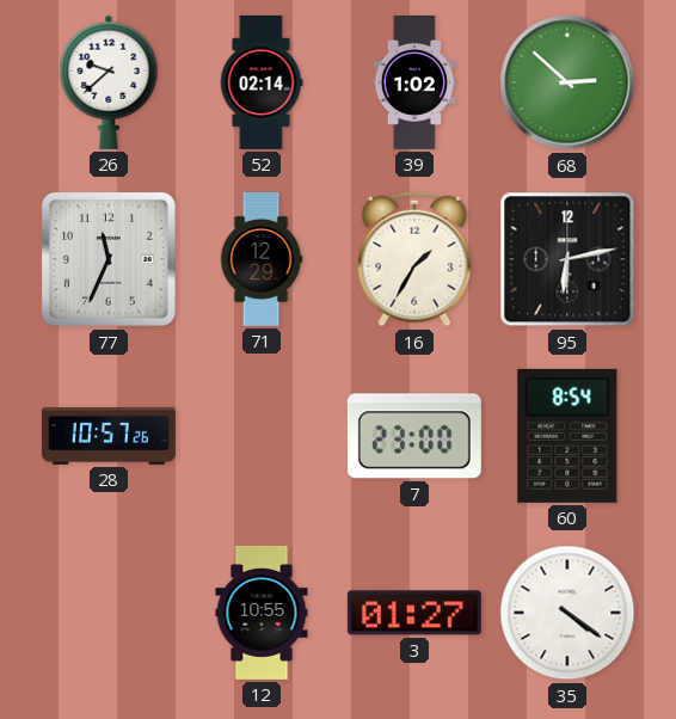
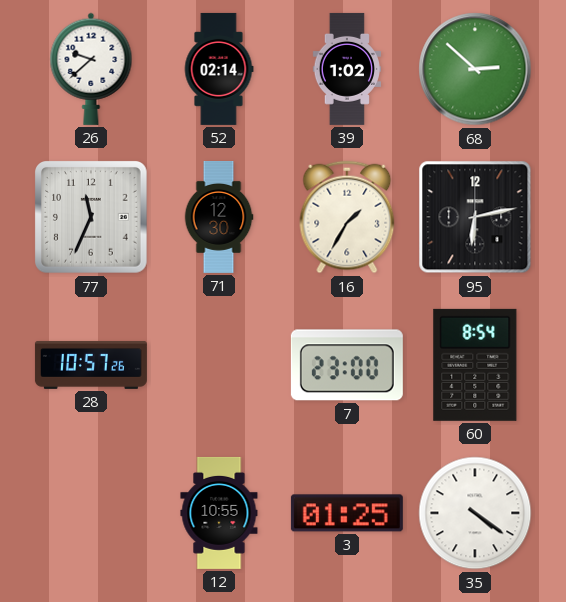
71: 12:29 -> 12:30
3: 01:27 -> 01:25
